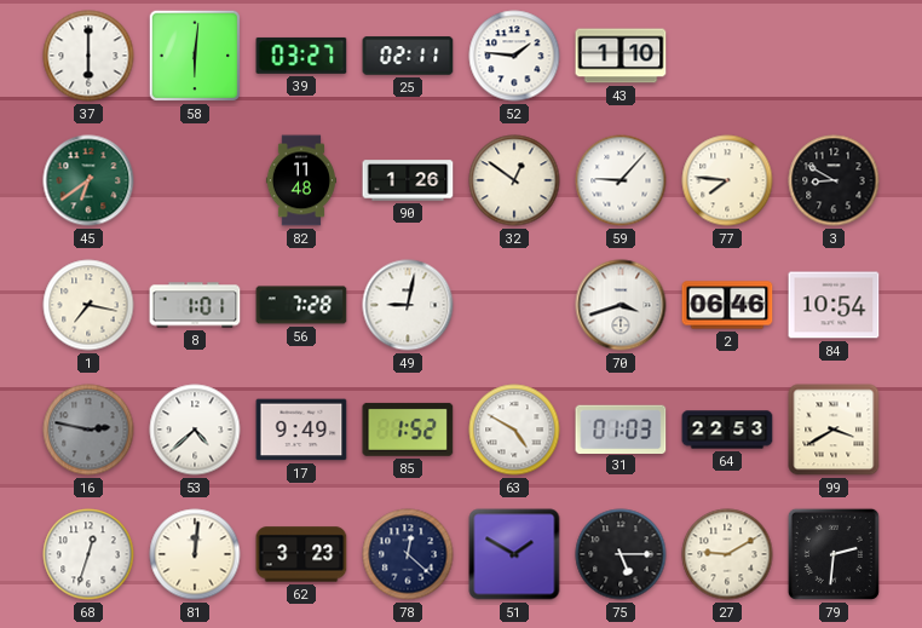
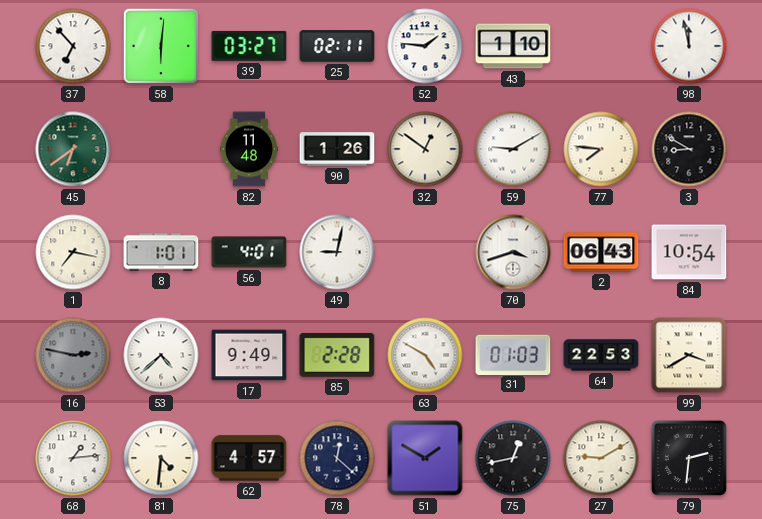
37: 6:00 -> 6:53
98: none -> 11:58
59: 9:07 -> 9:10
56: 7:28 -> 4:01
2: 06:46 -> 06:43
85: 1:52 -> 2:28
68: 12:33 -> 1:14
81: 12:01 -> 4:31
62: 3:23 -> 4:57
75: 5:15 -> 12:43
